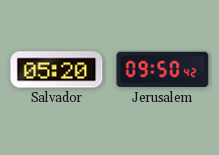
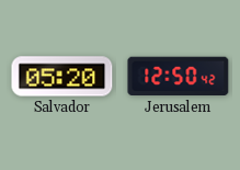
Jerusalem: 09:50 -> 12:50
